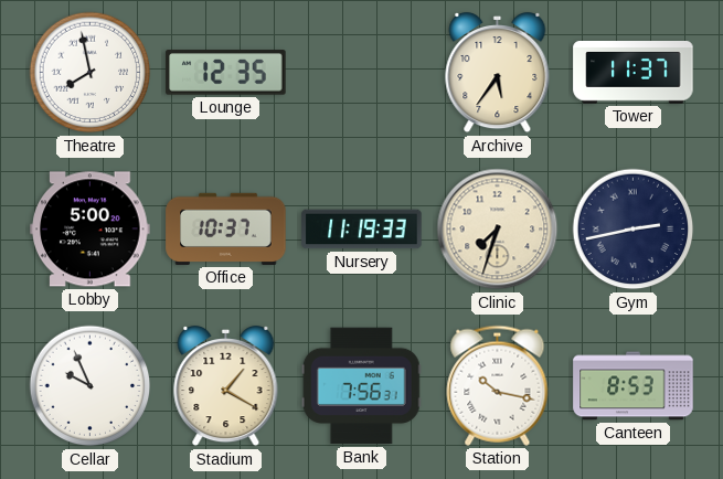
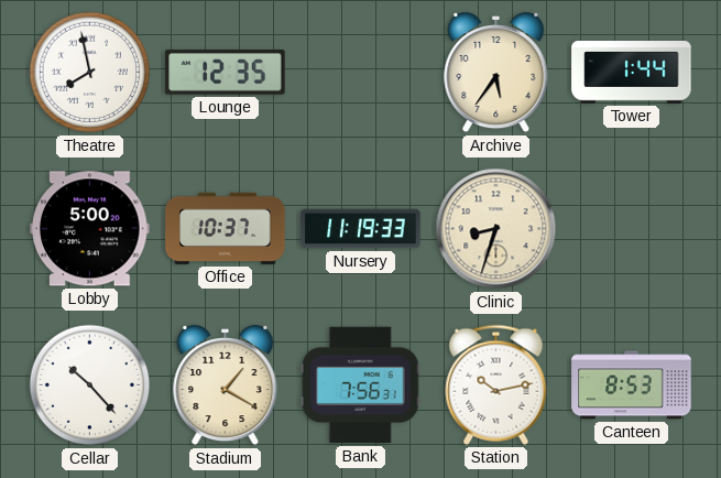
Tower: 11:37 -> 1:44
Clinic: 7:33 -> 8:33
Gym: 2:43 -> none
Cellar: 9:56 -> 10:23
Station: 10:17 -> 10:13
